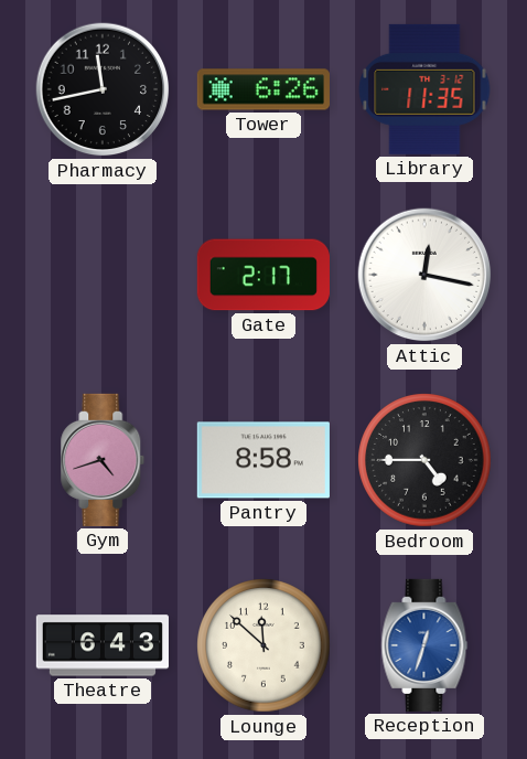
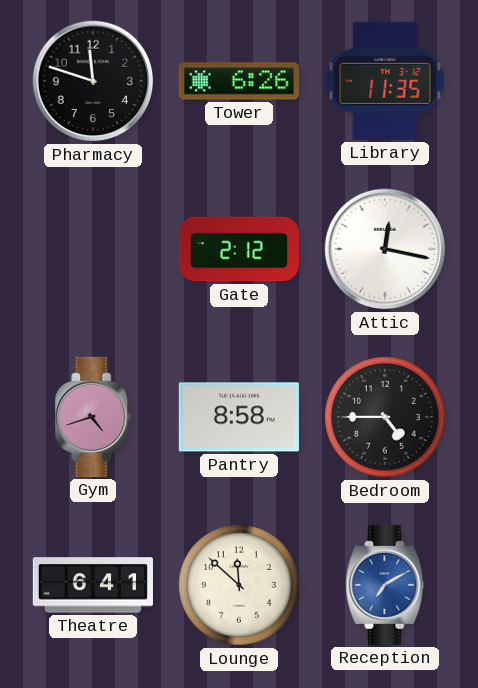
Pharmacy: 11:43 -> 11:48
Gate: 2:17 -> 2:12
Theatre: 6:43 -> 6:41
Reception: 12:33 -> 7:10
